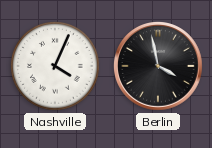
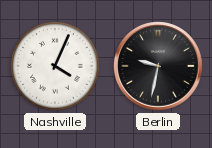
Berlin: 3:58 -> 9:32
